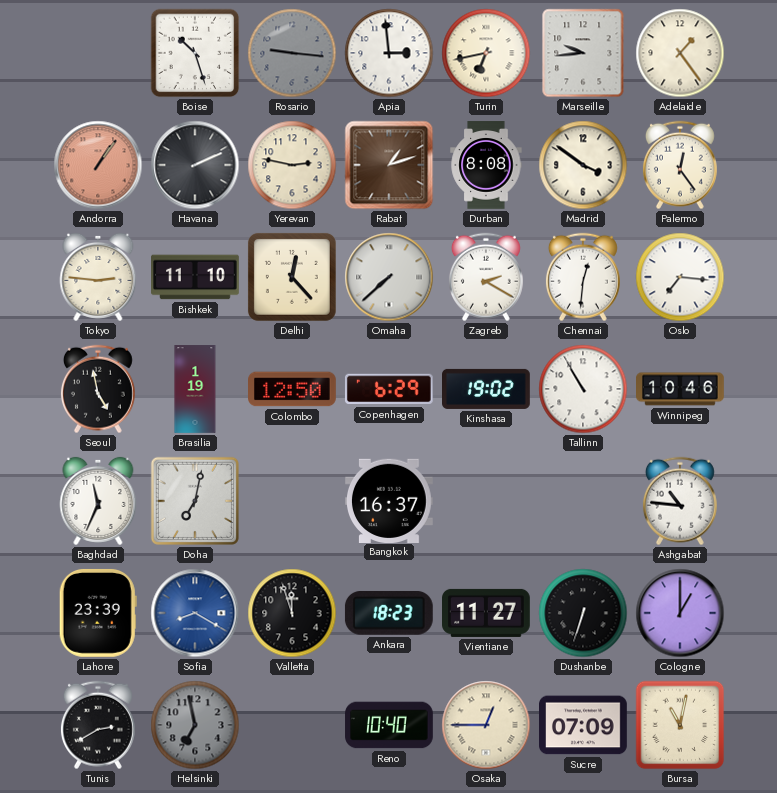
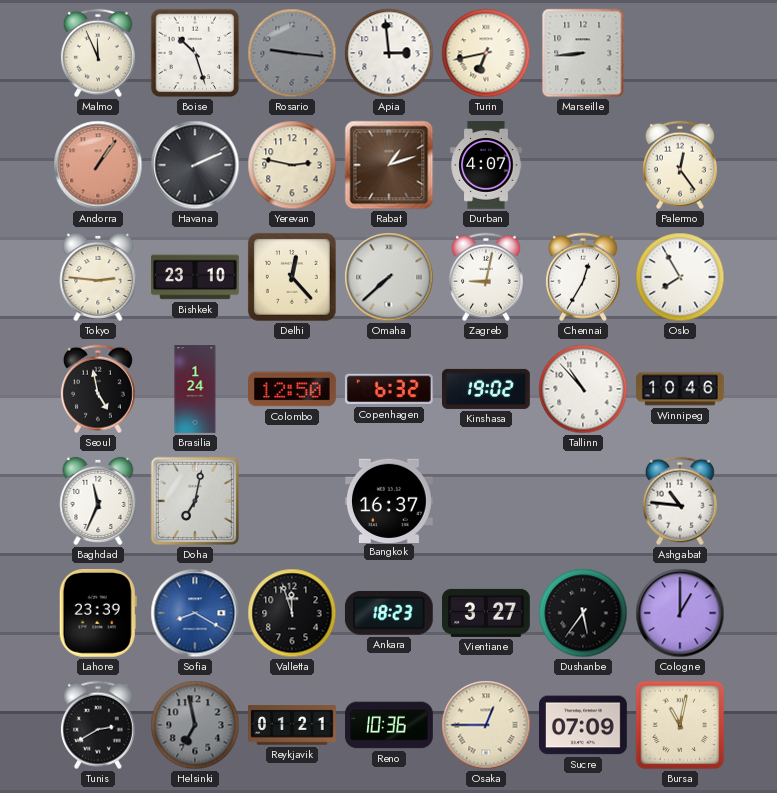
Malmo: none -> 11:56
Marseille: 9:44 -> 8:44
Adelaide: 1:24 -> none
Durban: 8:08 -> 4:07
Madrid: 3:51 -> none
Bishkek: 11:10 -> 23:10
Zagreb: 2:20 -> 9:02
Chennai: 12:31 -> 12:35
Oslo: 7:16 -> 7:55
Brasilia: 1:19 -> 1:24
Copenhagen: 6:29 -> 6:32
Tallinn: 10:55 -> 10:53
Vientiane: 11:27 -> 3:27
Dushanbe: 6:33 -> 5:36
Reykjavik: none -> 01:21
Reno: 10:40 -> 10:36
